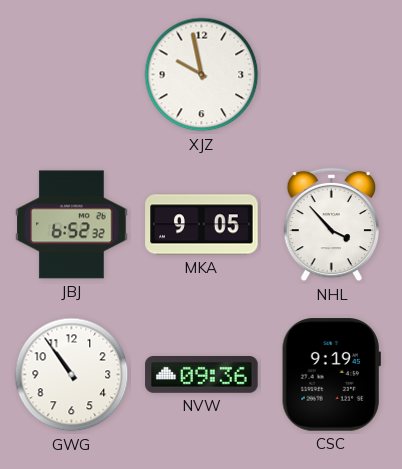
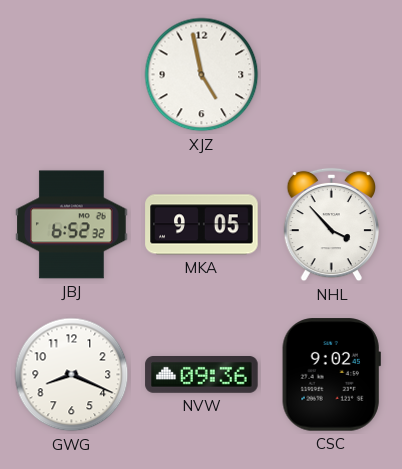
XJZ: 9:58 -> 4:58
GWG: 10:54 -> 8:19
CSC: 9:19 -> 9:02
